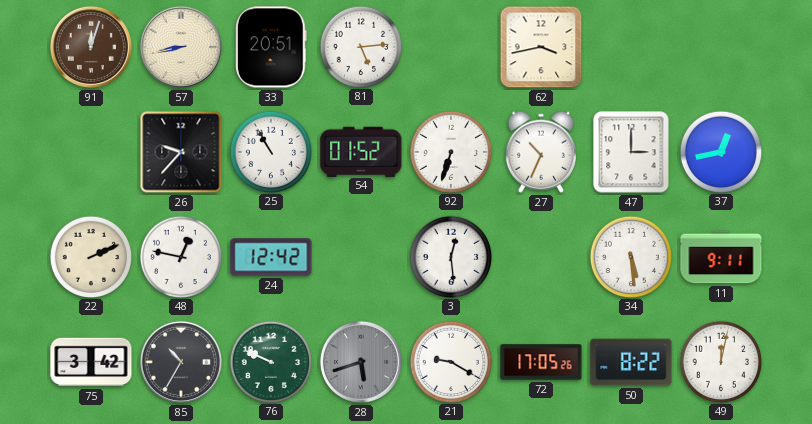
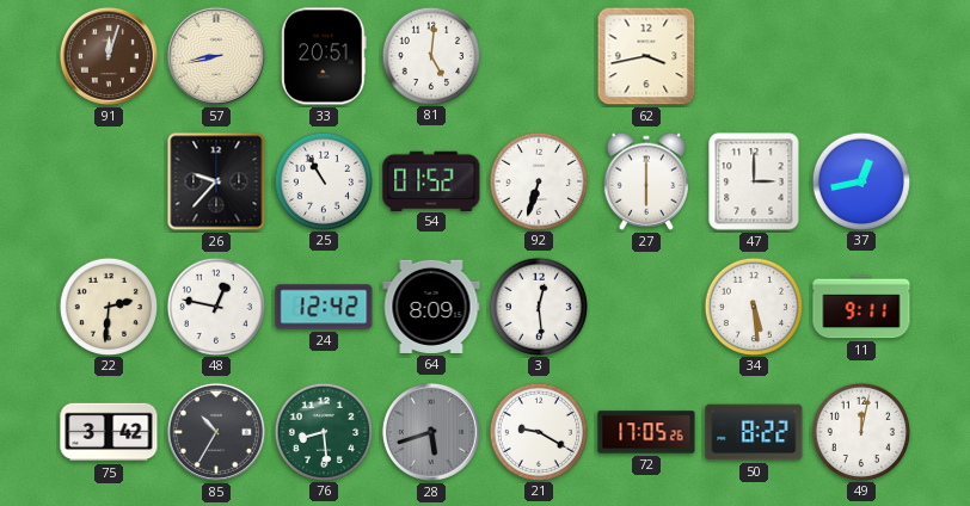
81: 5:14 -> 5:01
27: 10:34 -> 6:00
22: 2:11 -> 2:31
64: none -> 8:09
76: 9:49 -> 8:29
